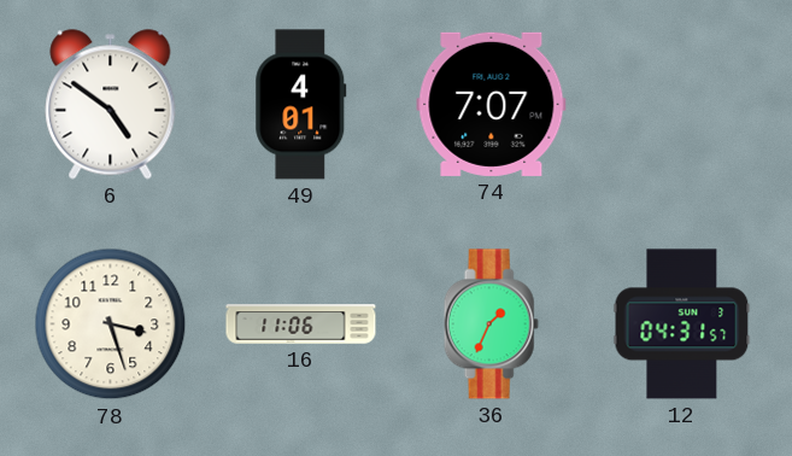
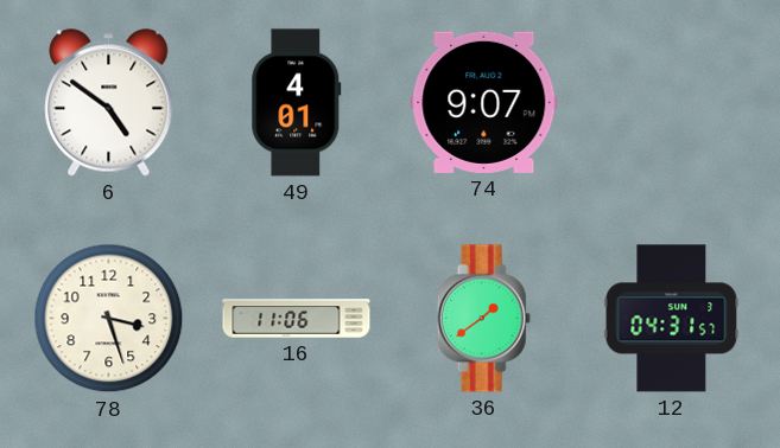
74: 7:07 -> 9:07
36: 1:34 -> 1:39
